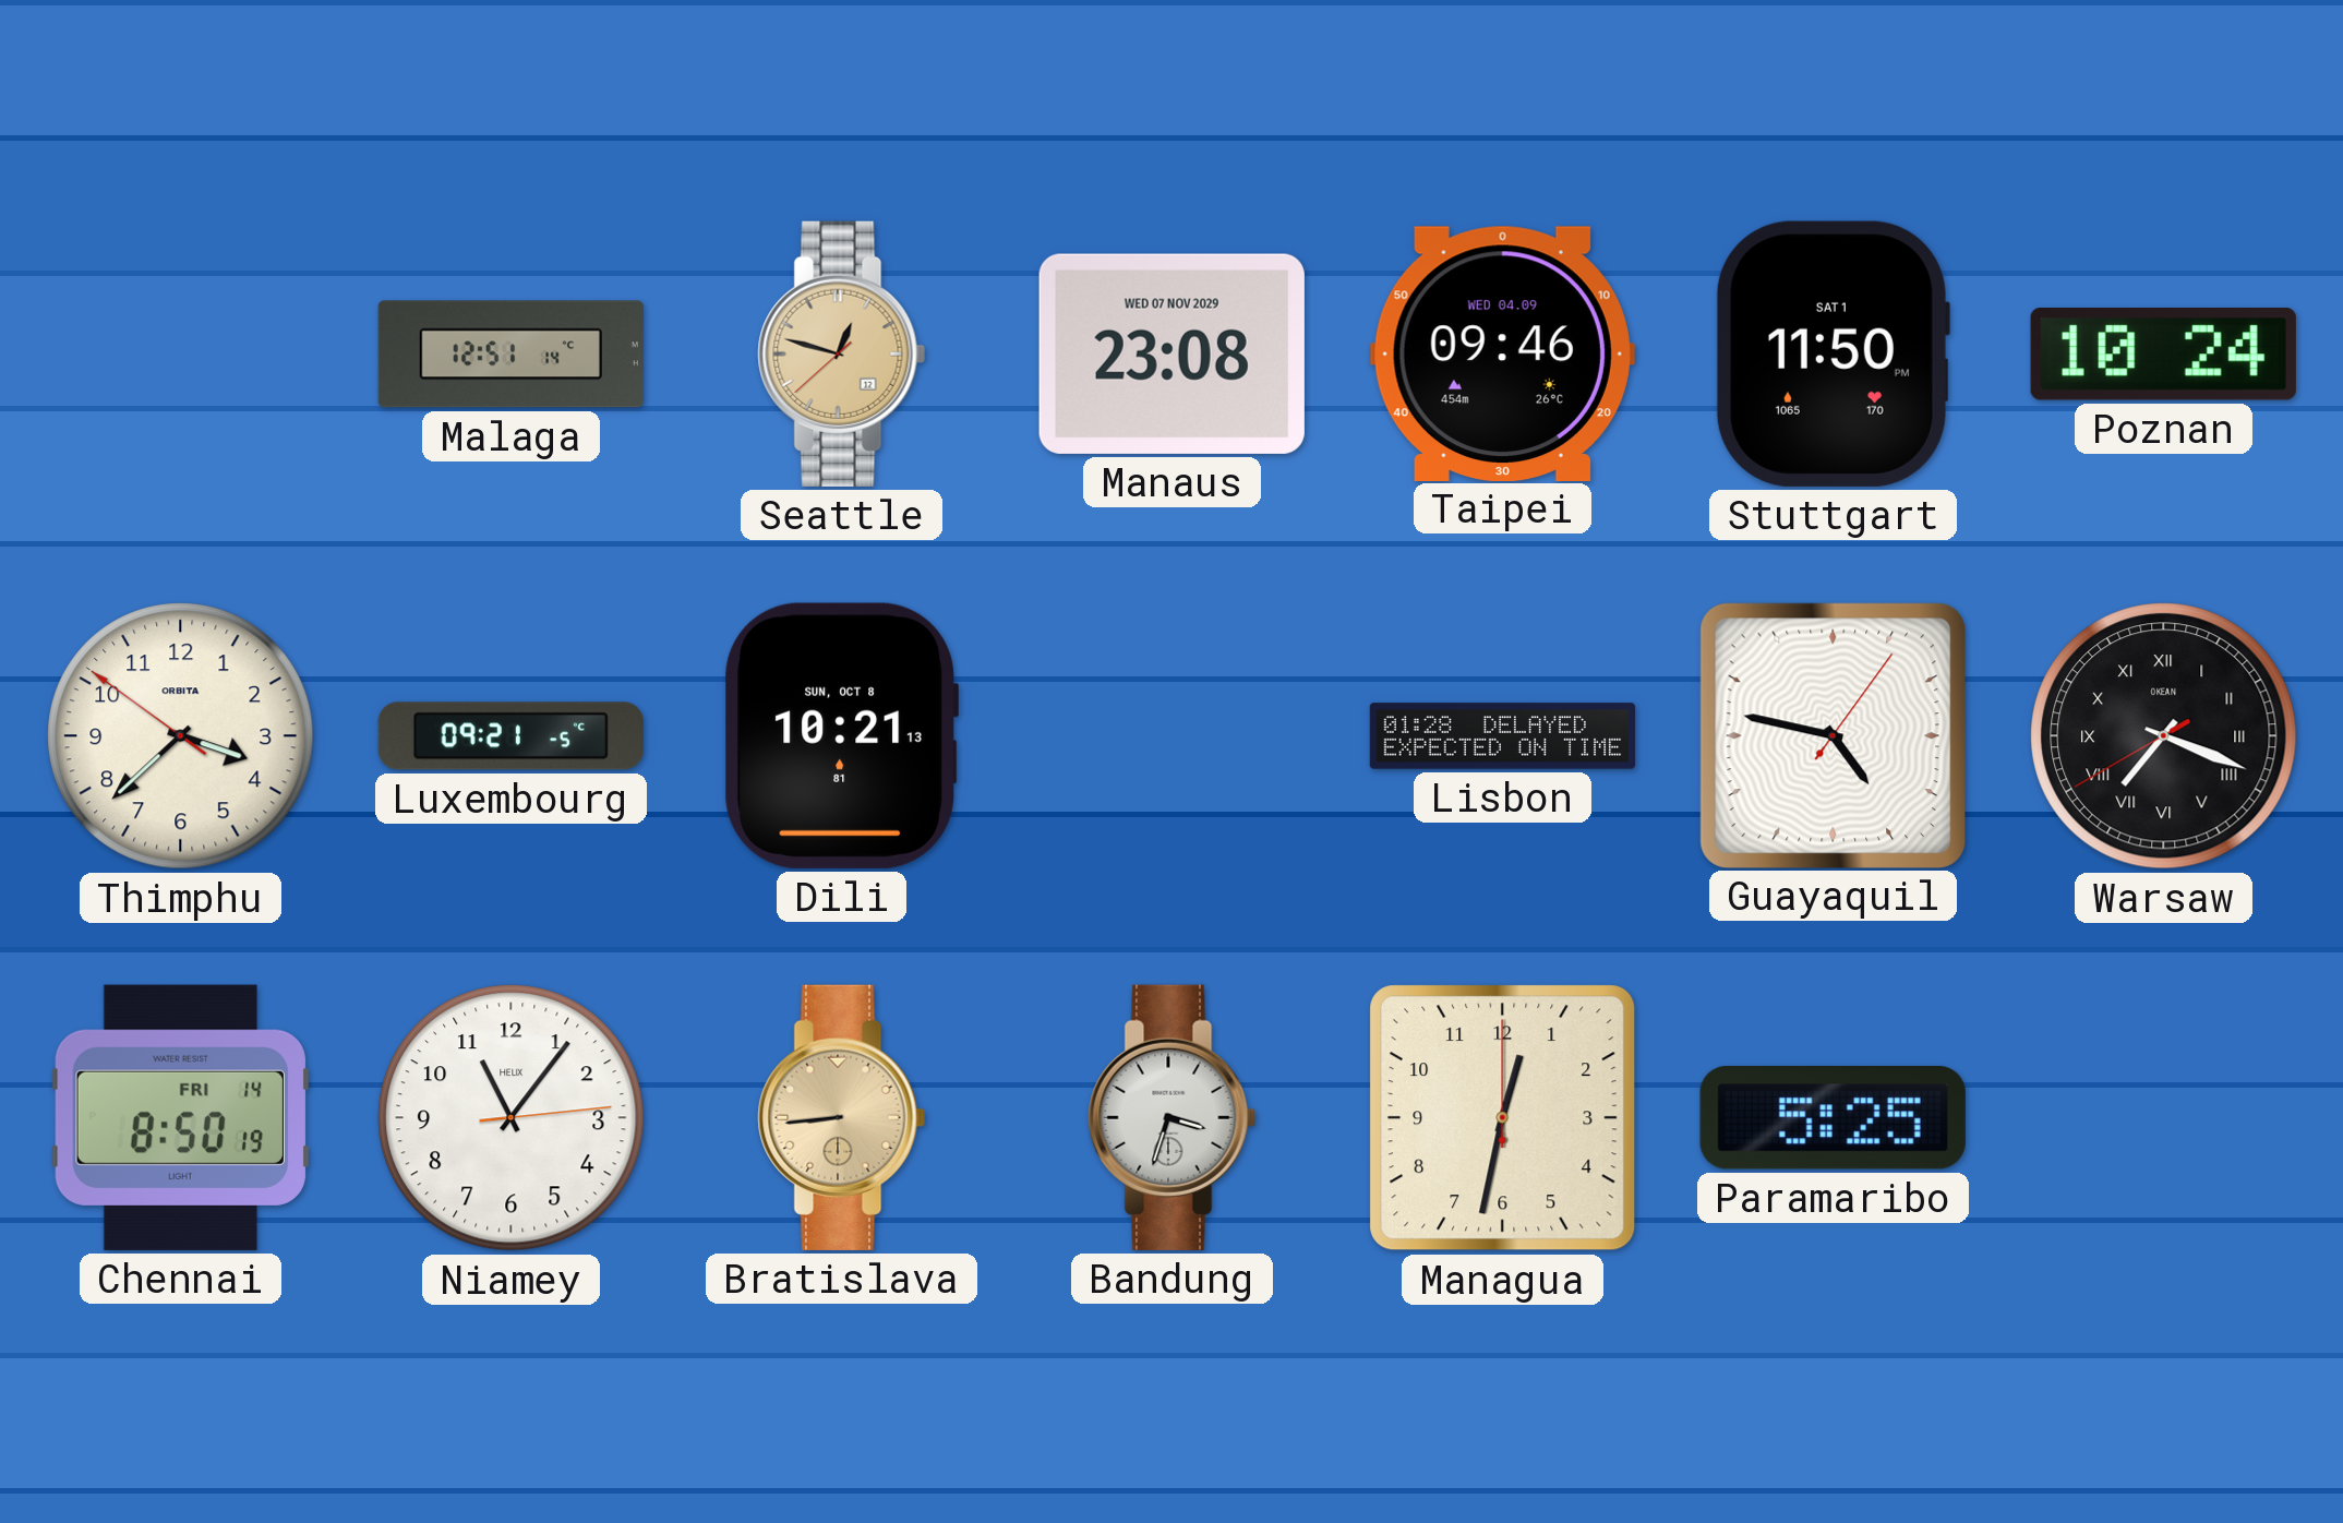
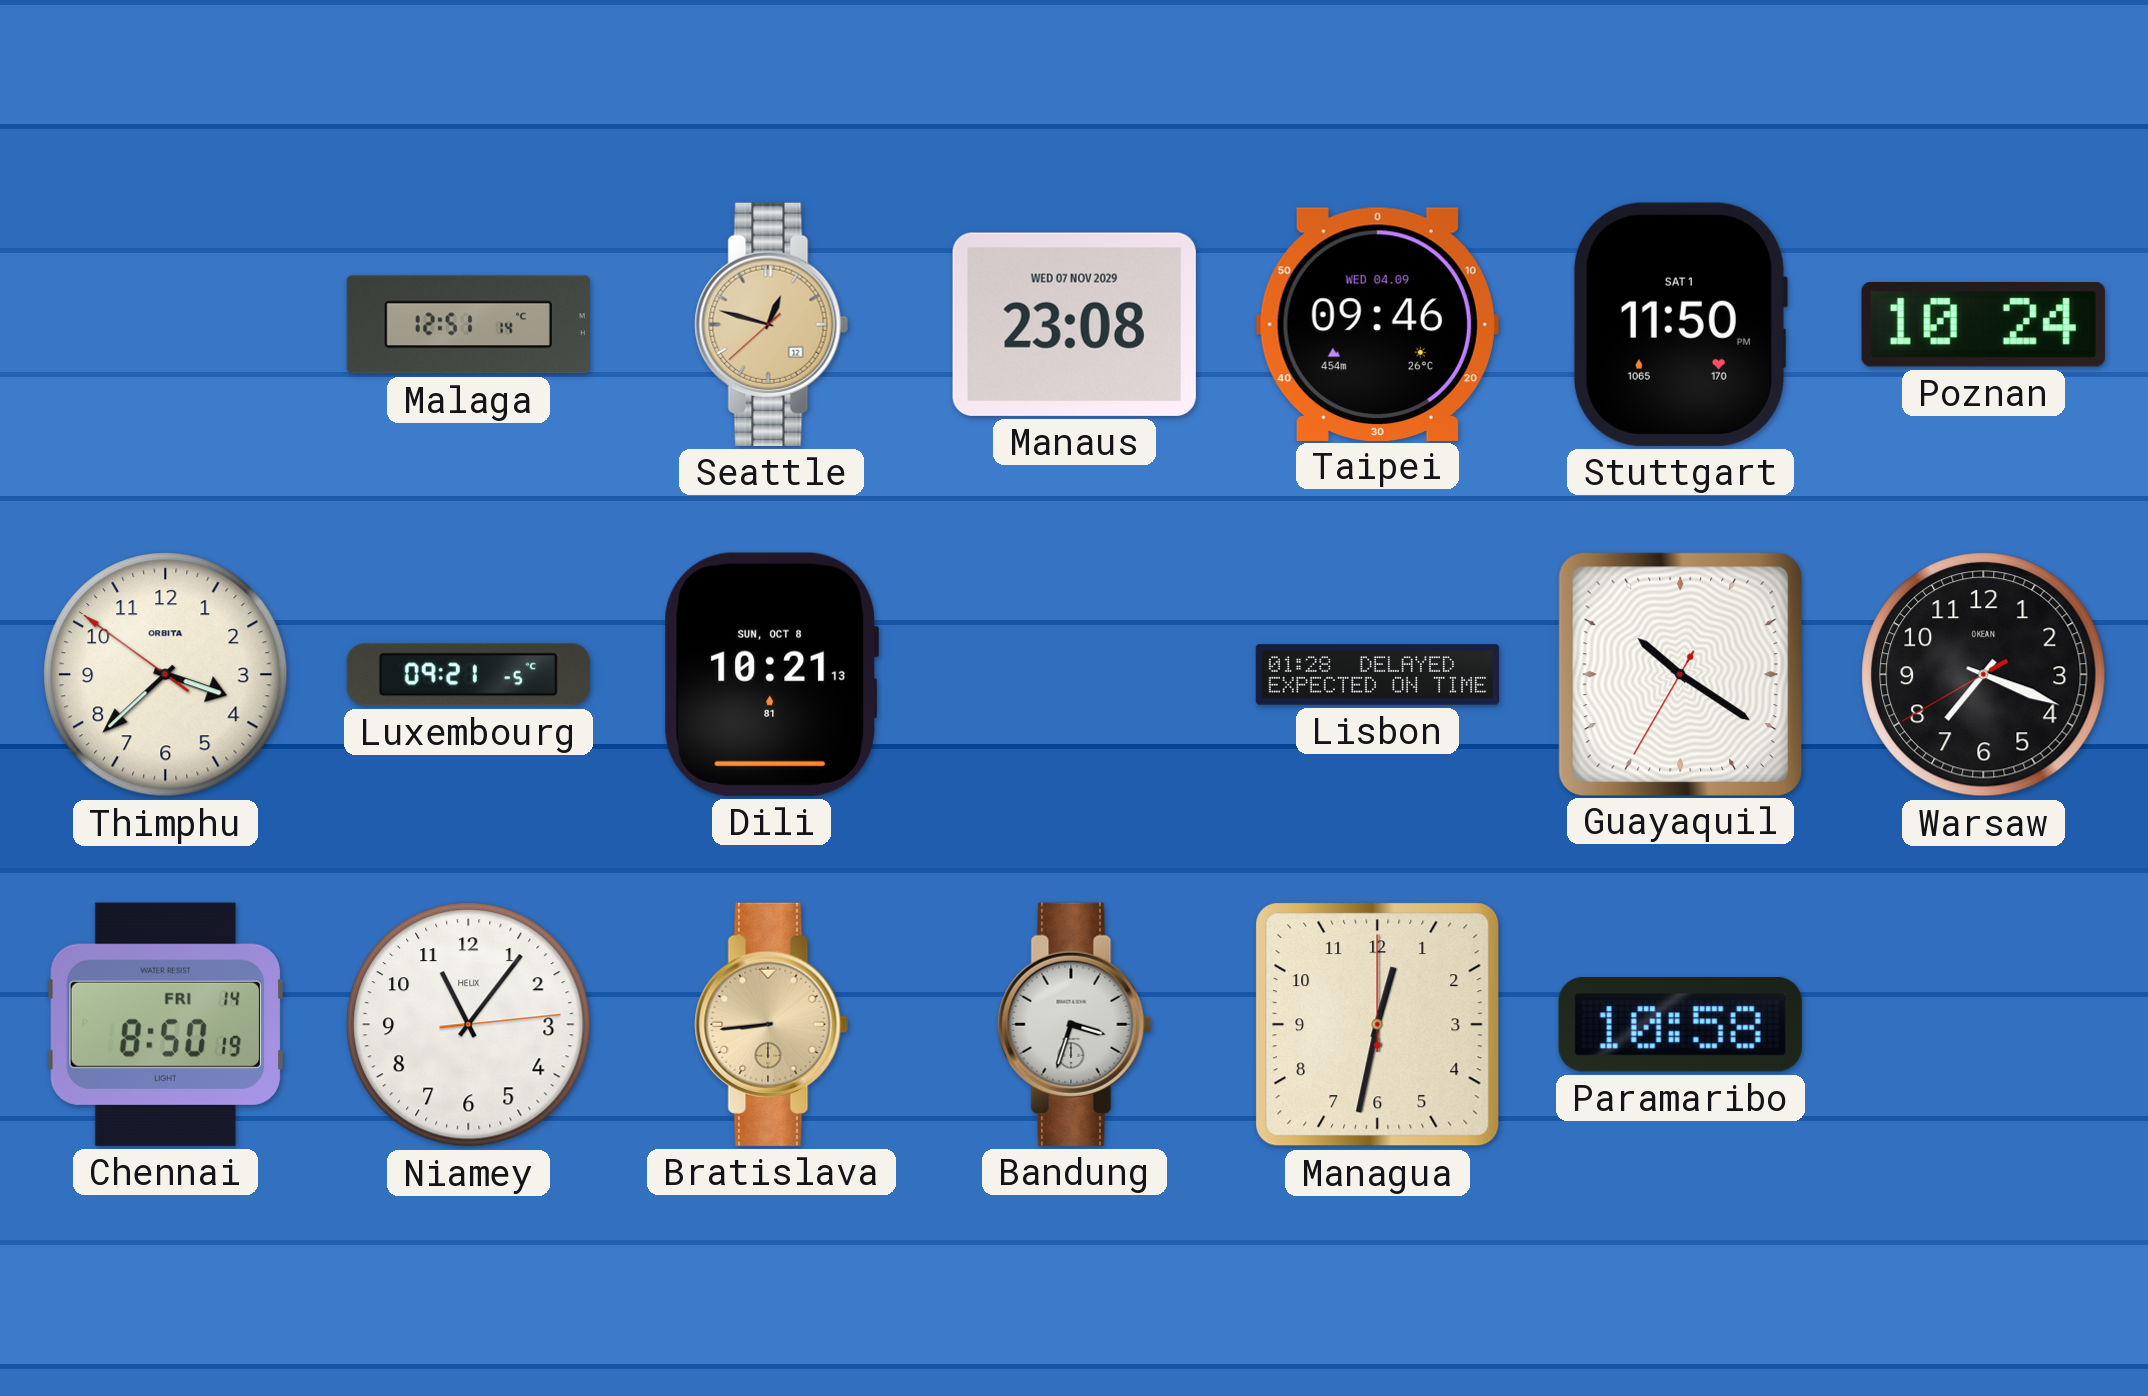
Guayaquil: 4:47 -> 10:20
Warsaw numerals: Roman -> Arabic
Paramaribo: 5:25 -> 10:58
